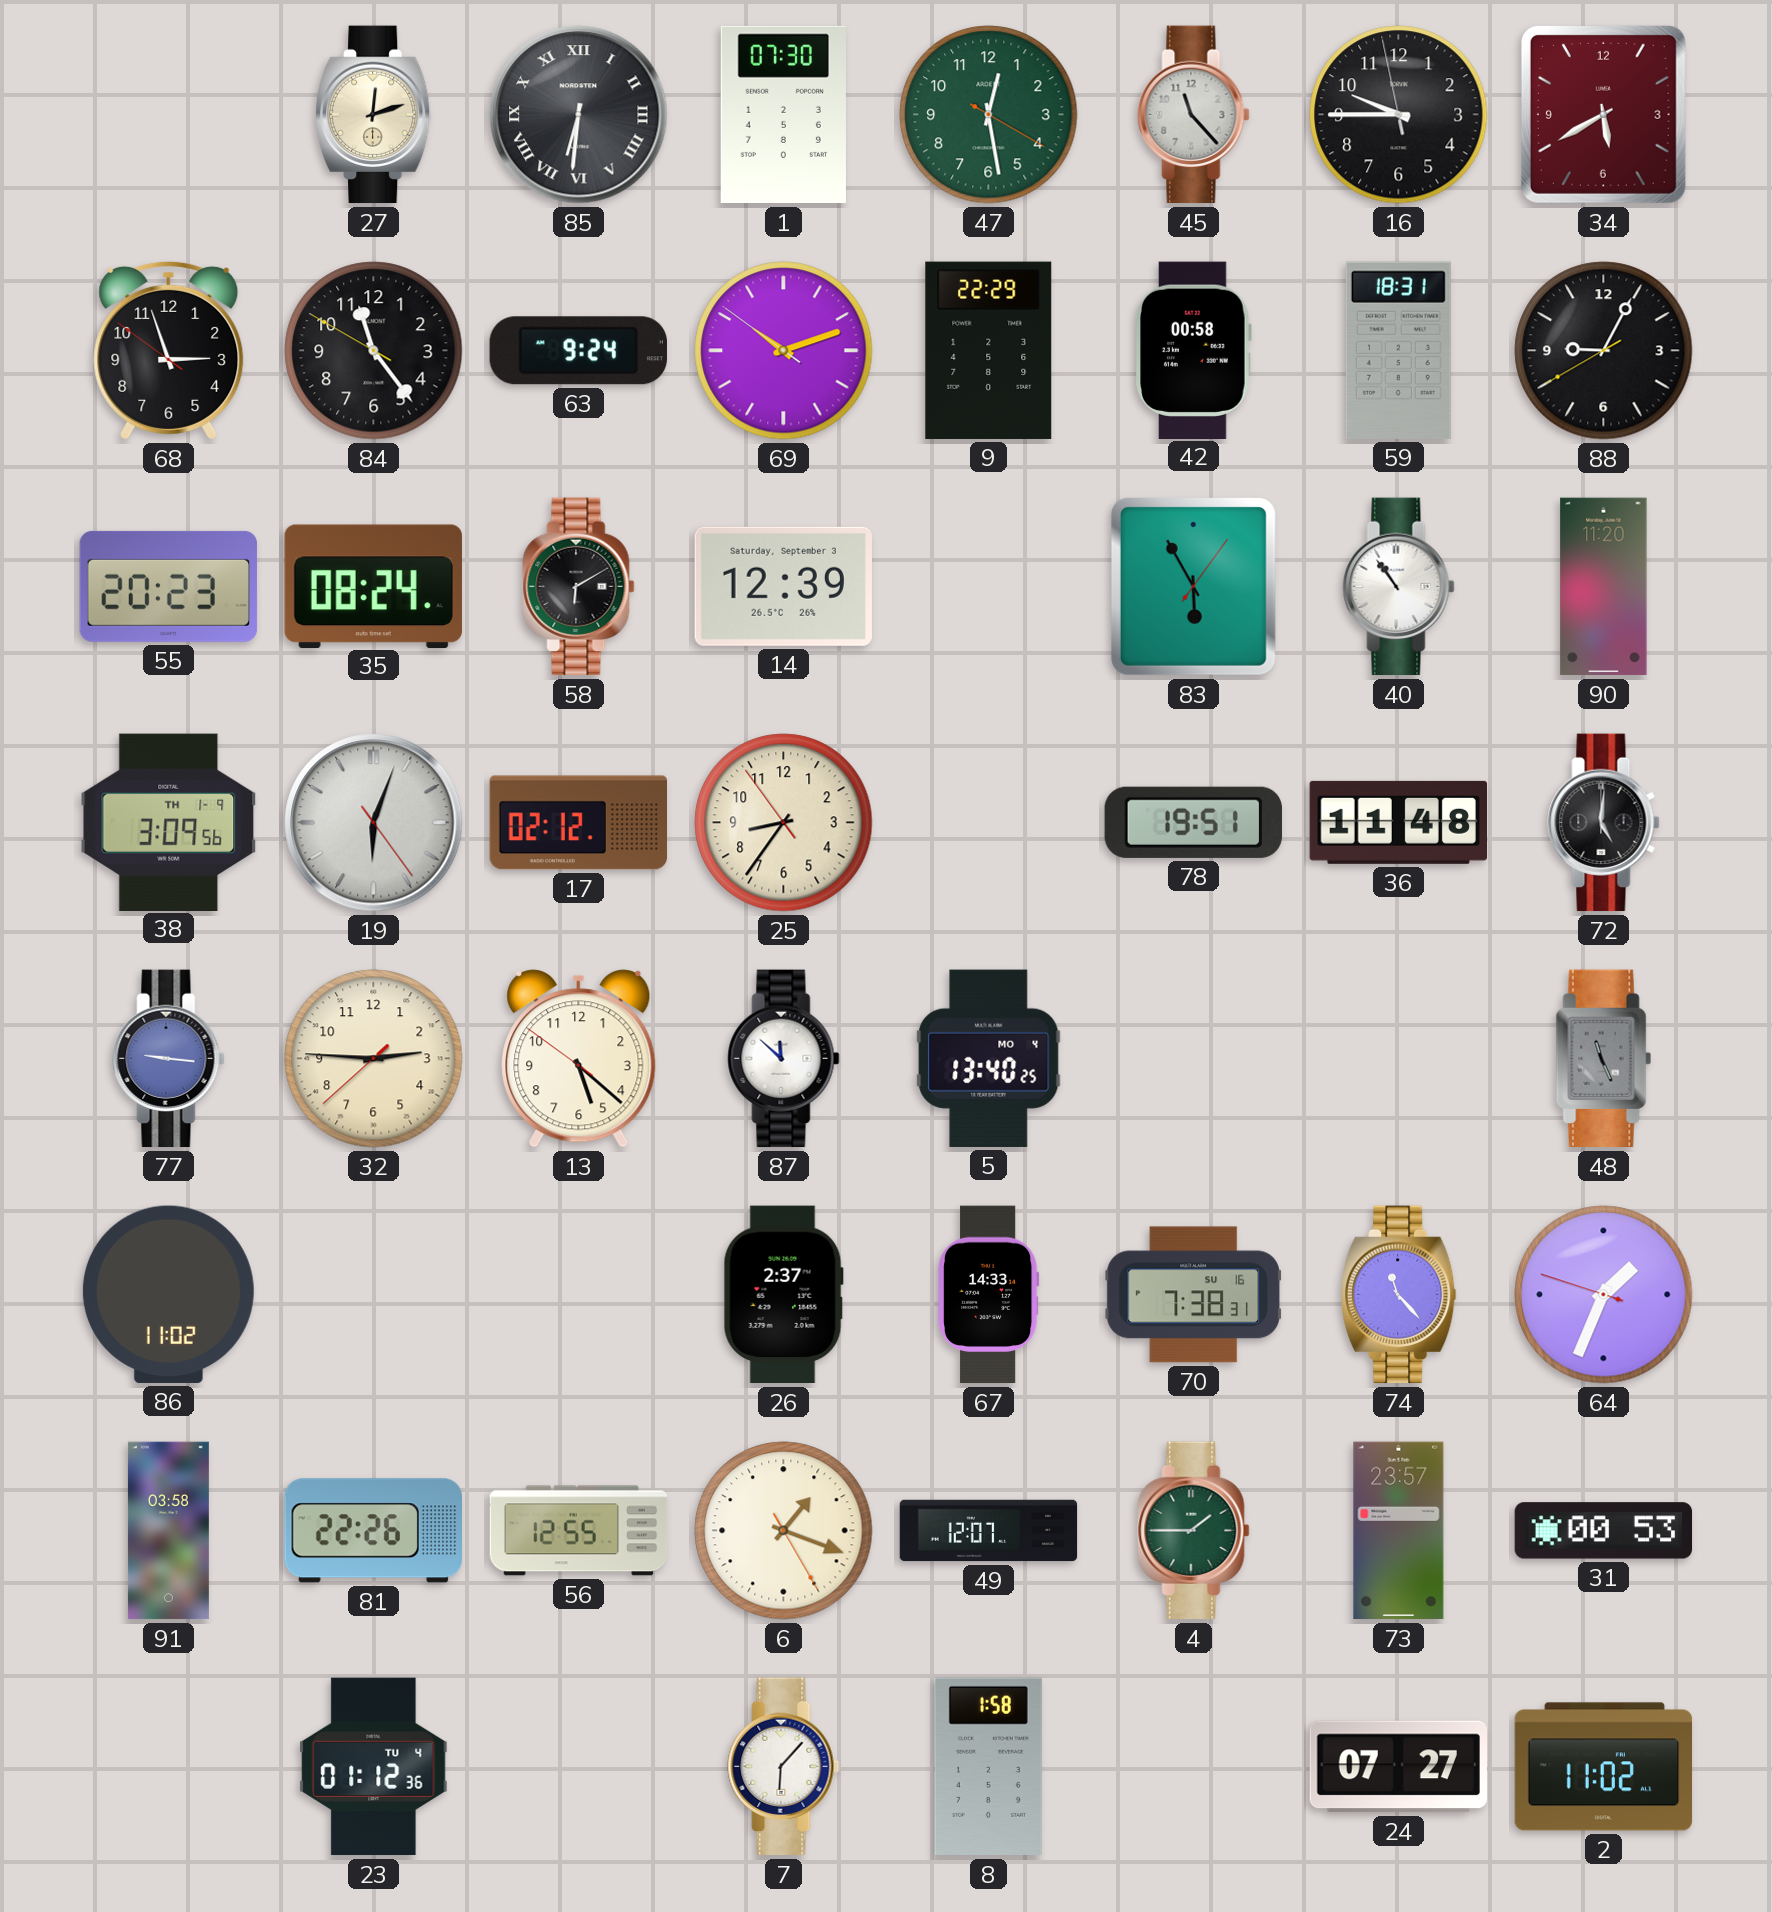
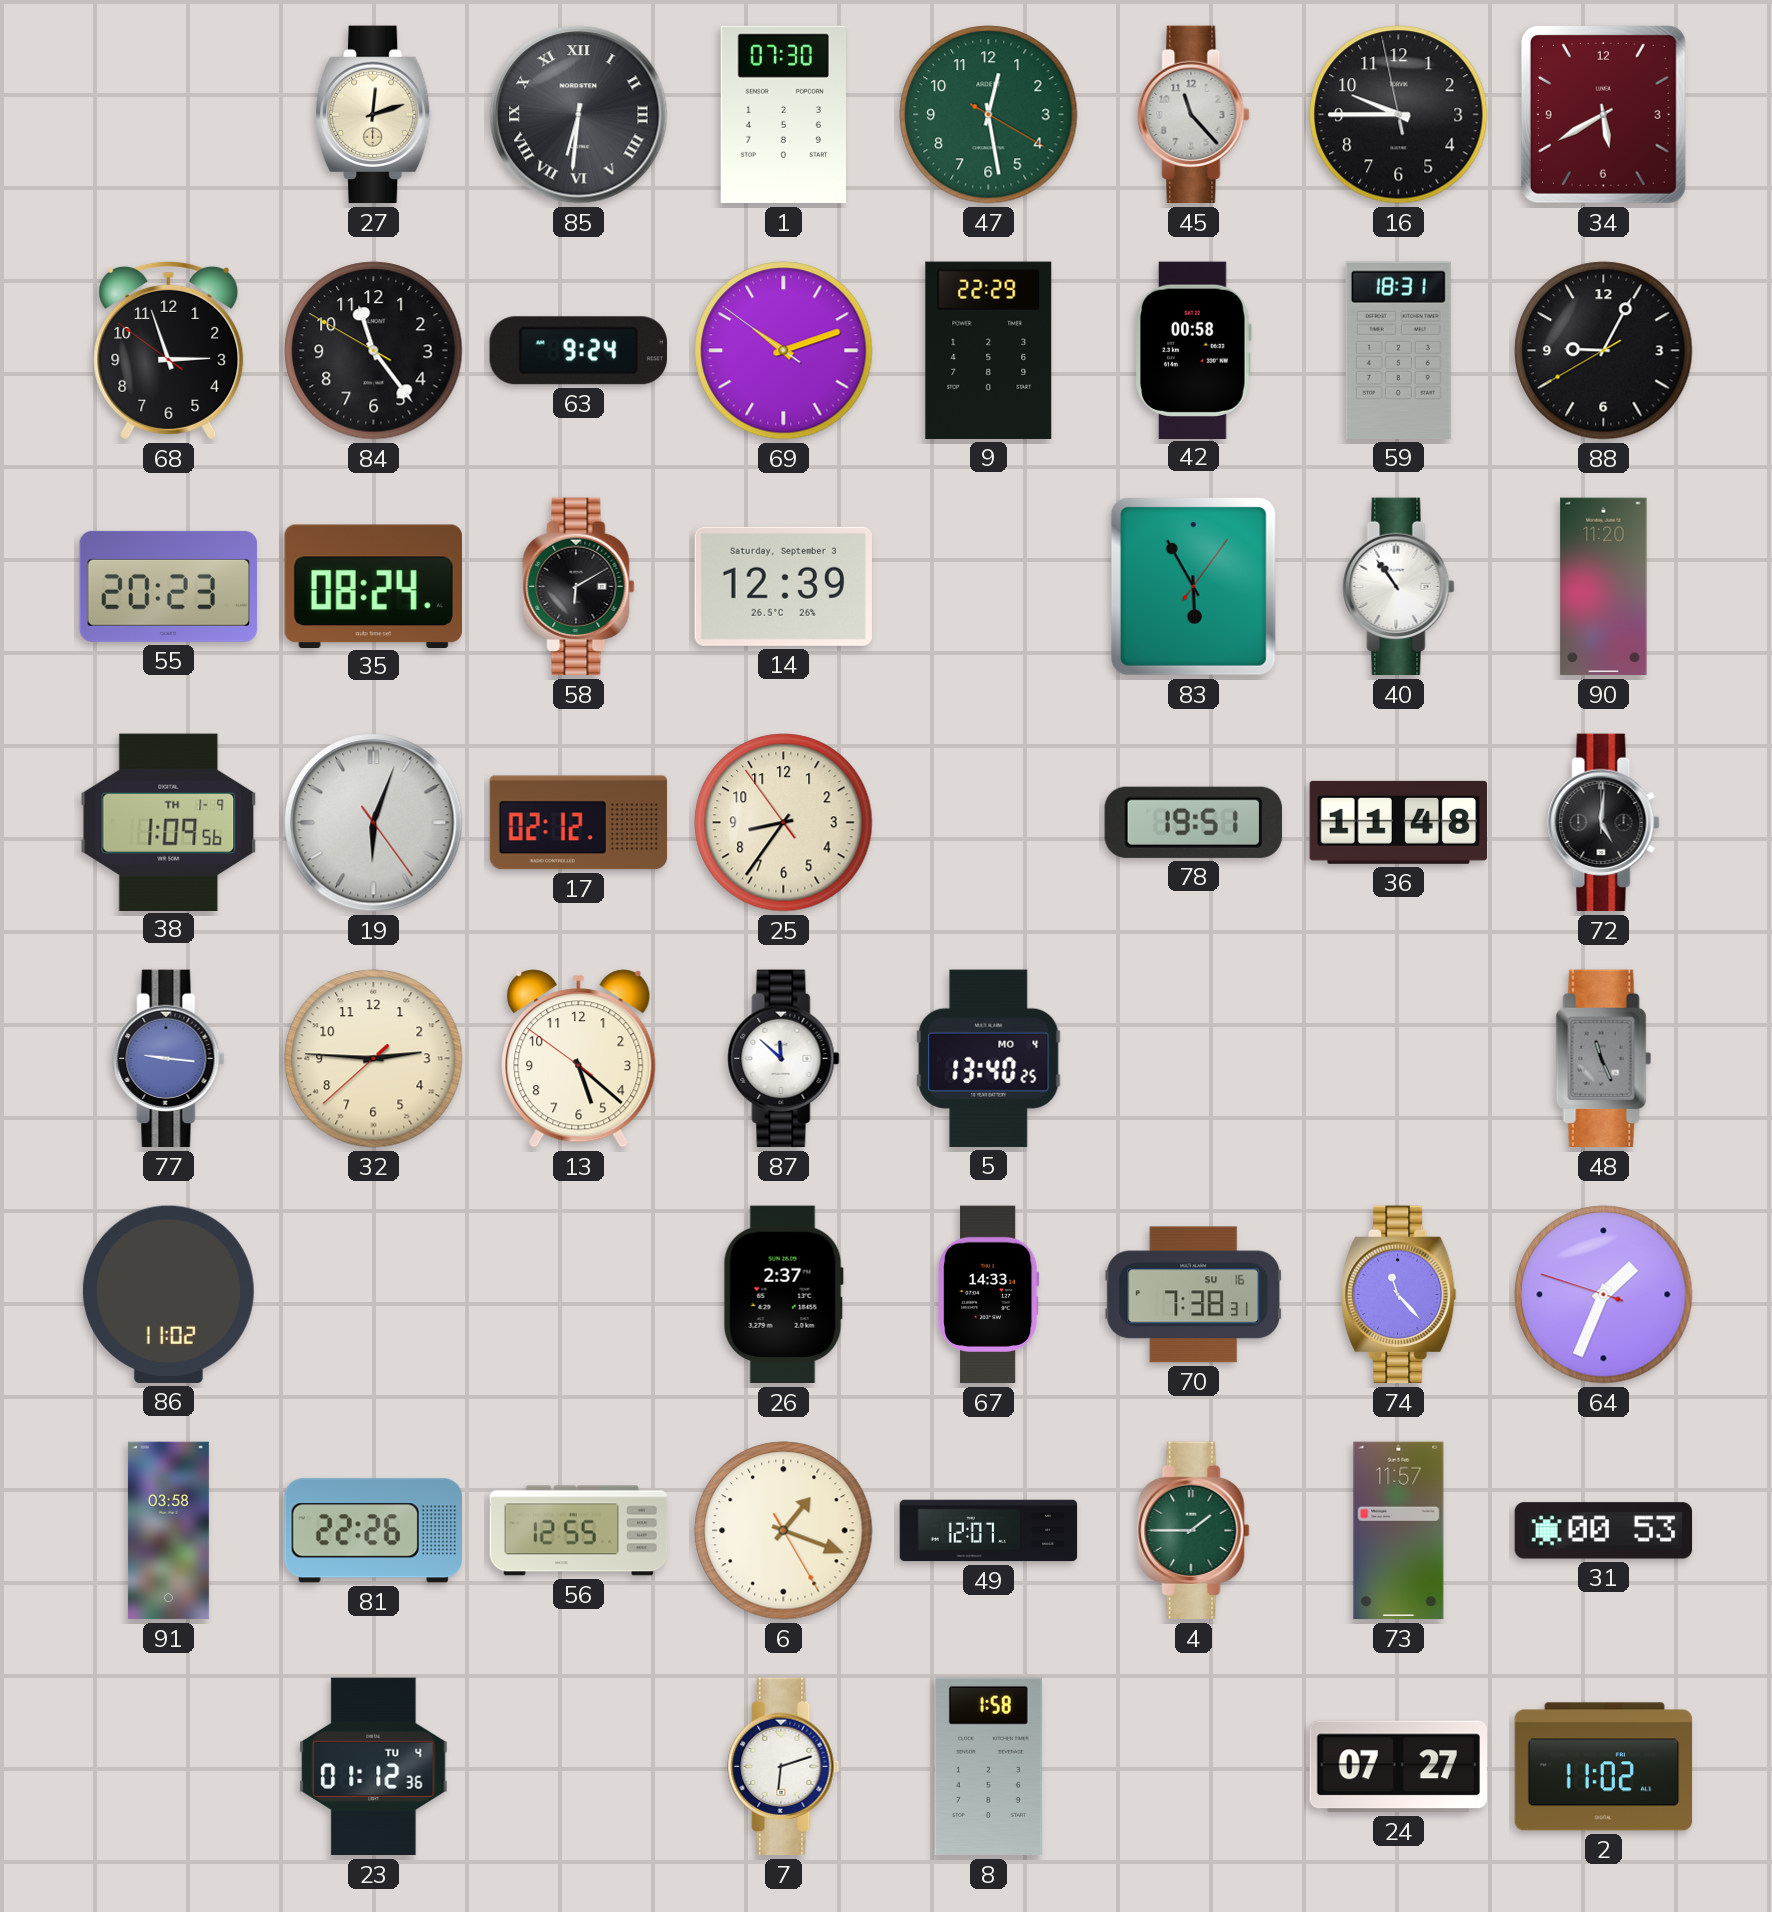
38: 3:09 -> 1:09
73: 23:57 -> 11:57
7: 6:07 -> 6:12
